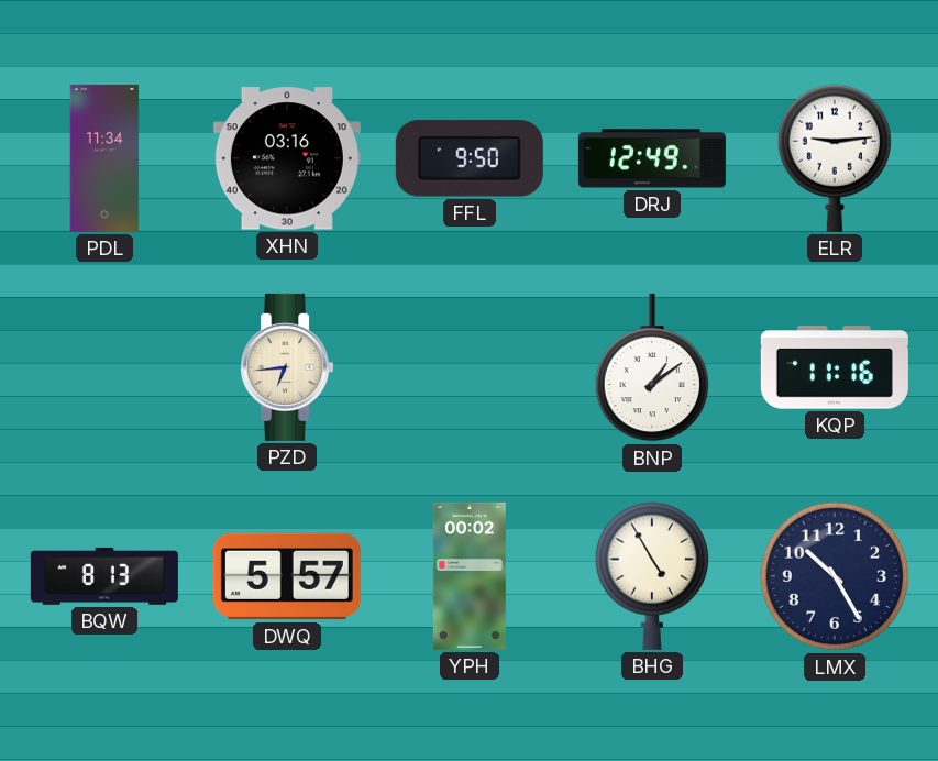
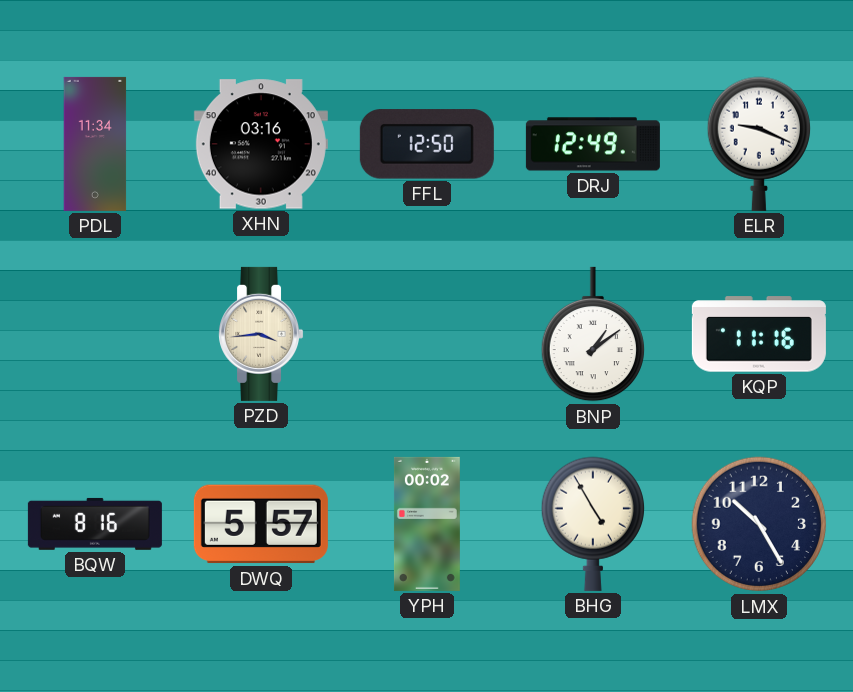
FFL: 9:50 -> 12:50
ELR: 9:14 -> 9:19
PZD: 6:44 -> 3:44
BQW: 8:13 -> 8:16
